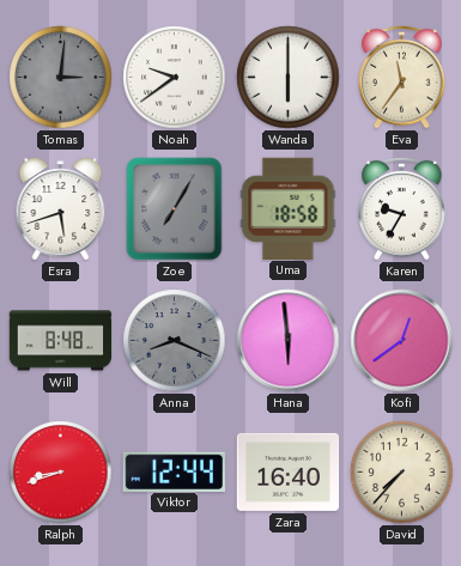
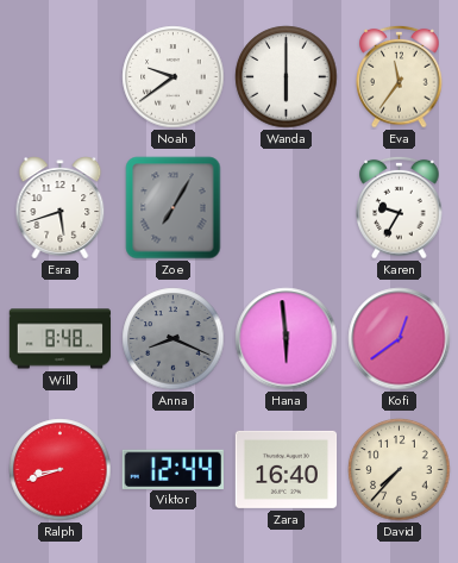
Tomas: 3:01 -> none
Uma: 18:58 -> none
